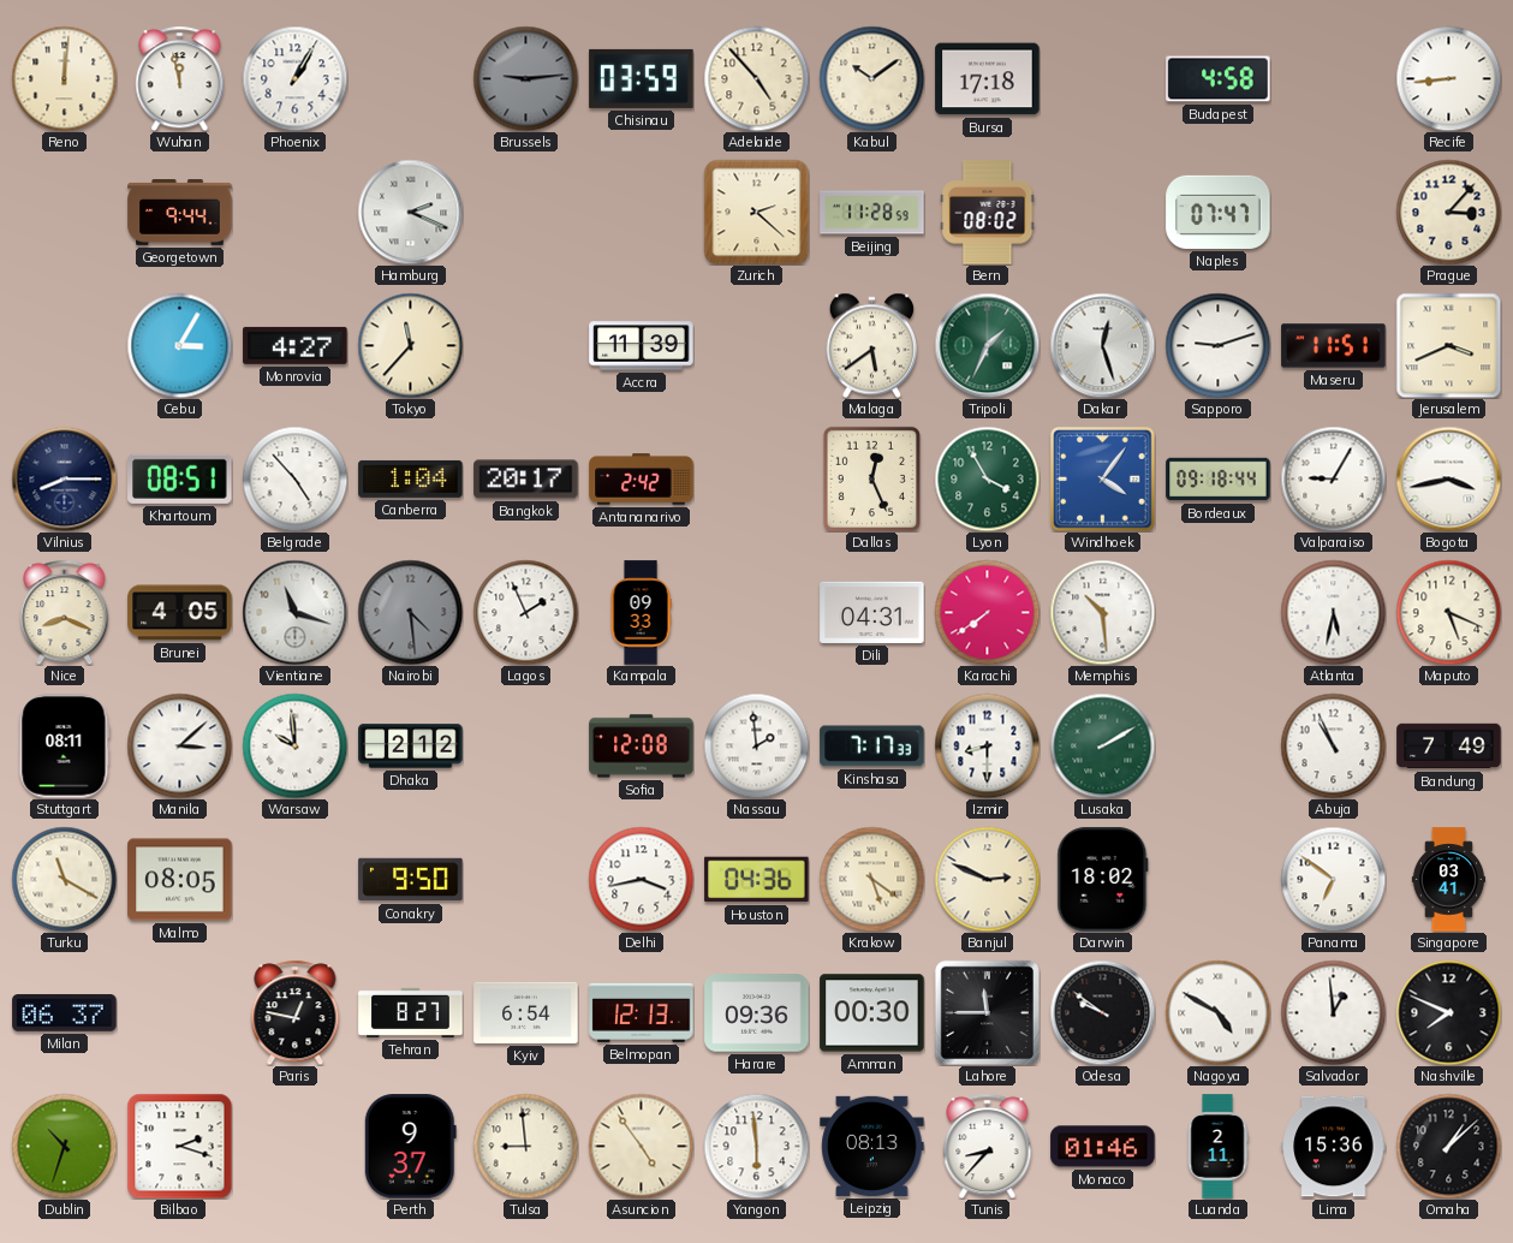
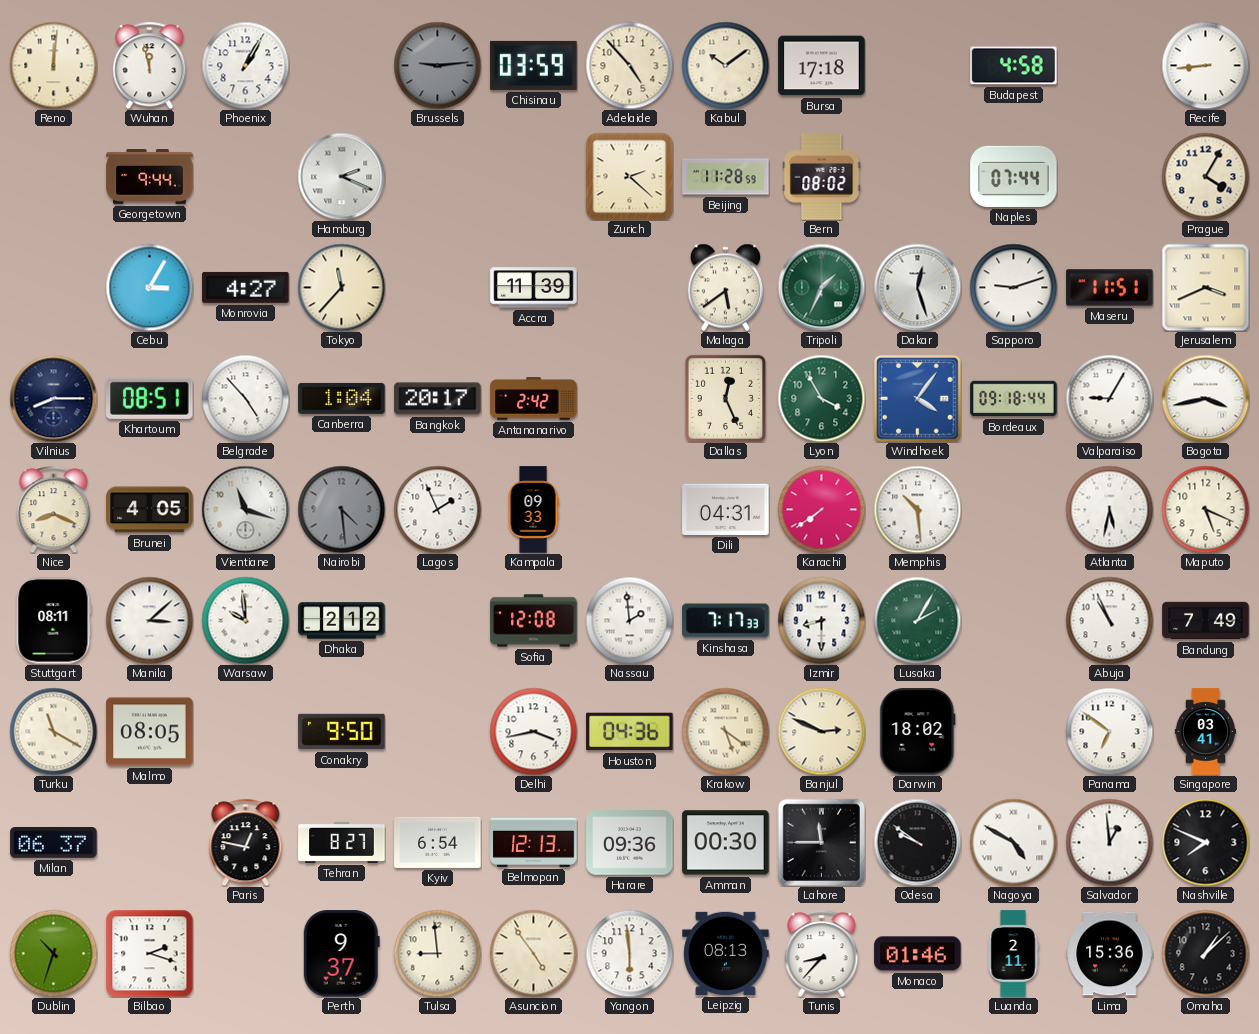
Naples: 07:47 -> 07:44
Prague: 3:07 -> 4:05
Lusaka: 2:10 -> 2:05
